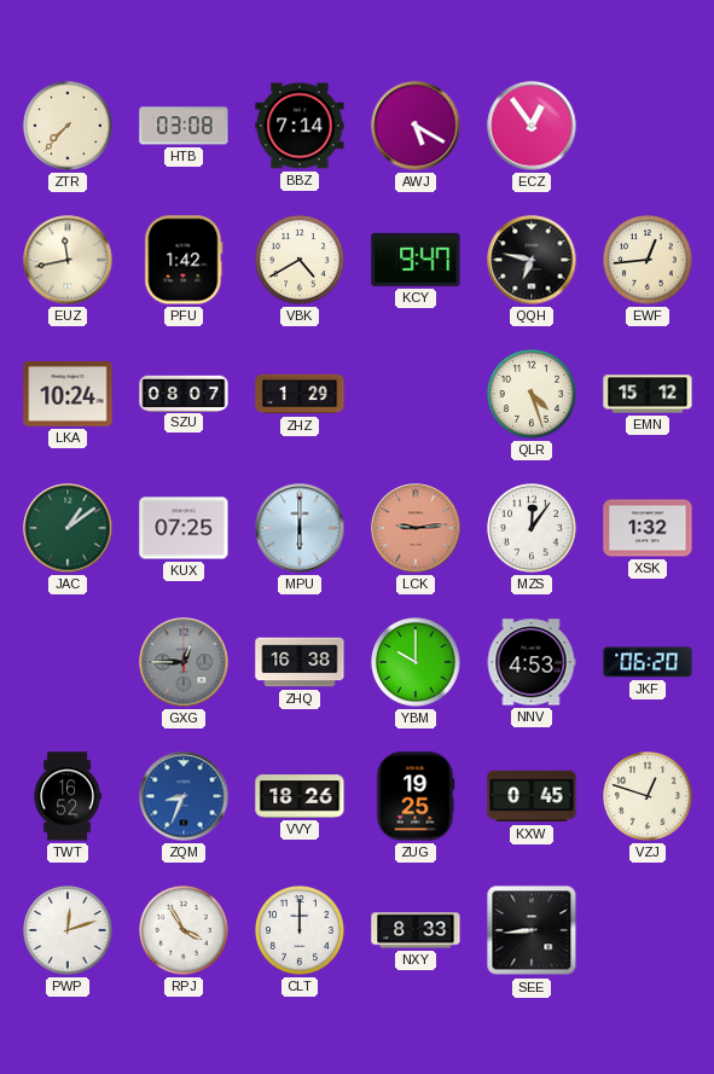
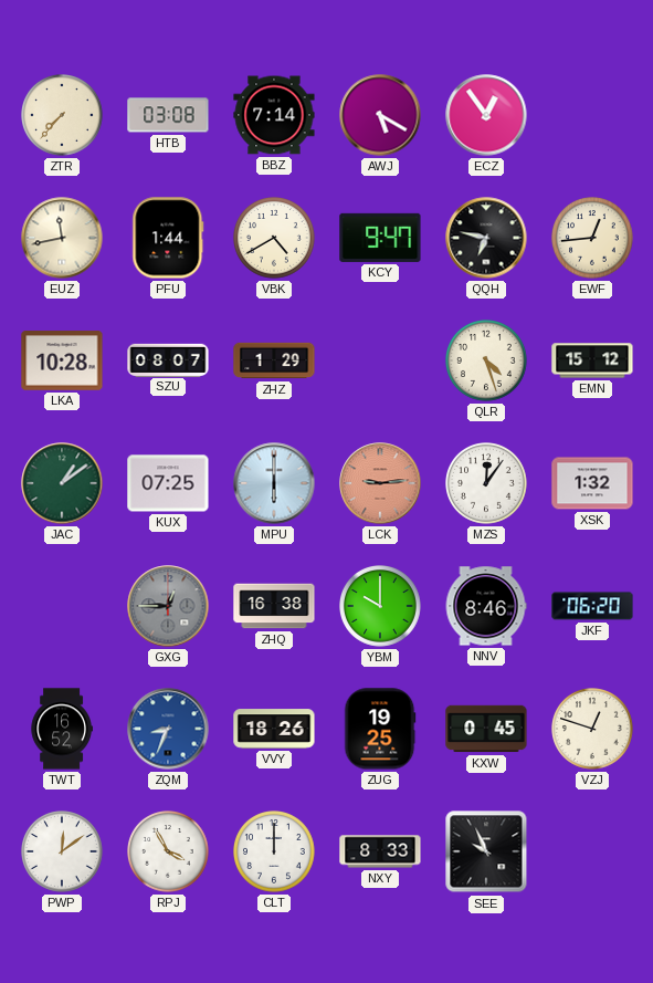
PFU: 1:42 -> 1:44
LKA: 10:24 -> 10:28
NNV: 4:53 -> 8:46
PWP: 12:12 -> 12:09
SEE: 8:44 -> 9:56
